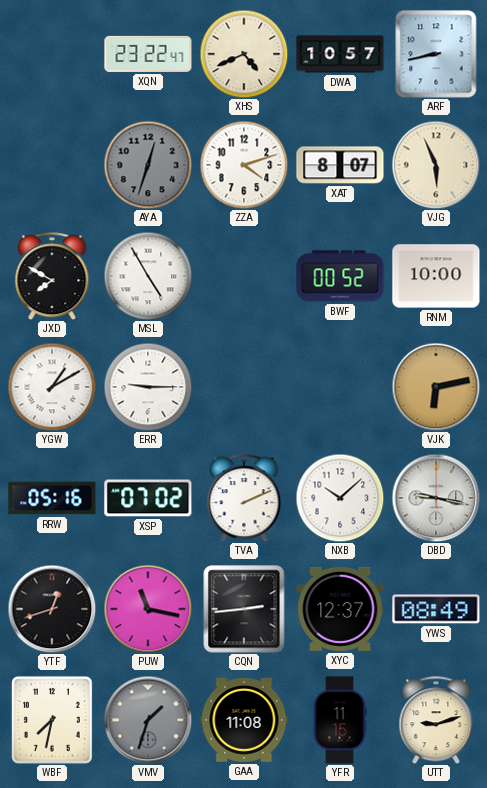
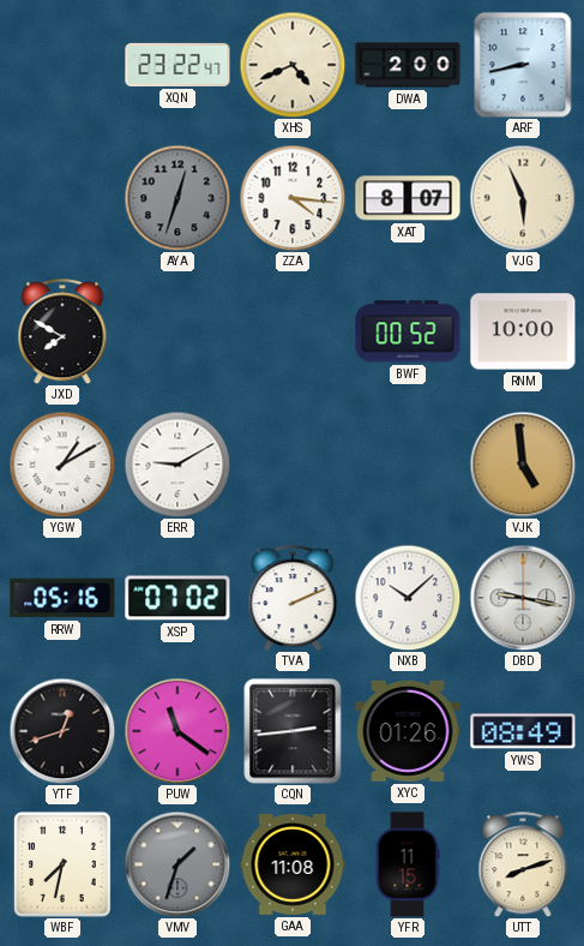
DWA: 10:57 -> 2:00
ZZA: 4:12 -> 4:16
MSL: 4:55 -> none
ERR: 9:15 -> 9:10
VJK: 6:13 -> 4:59
PUW: 11:17 -> 11:21
XYC: 12:37 -> 01:26
UTT: 9:12 -> 8:12
